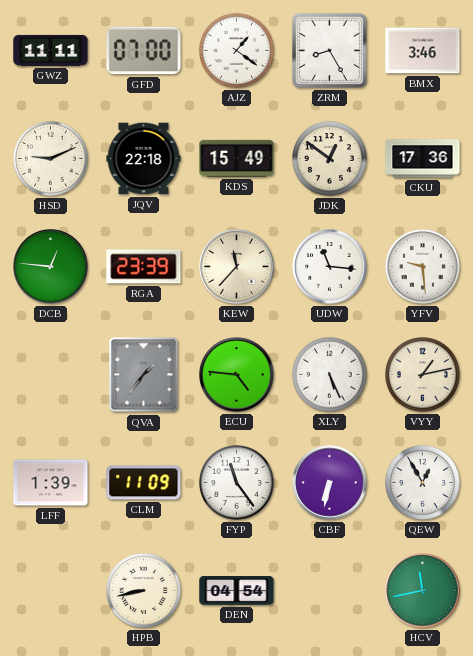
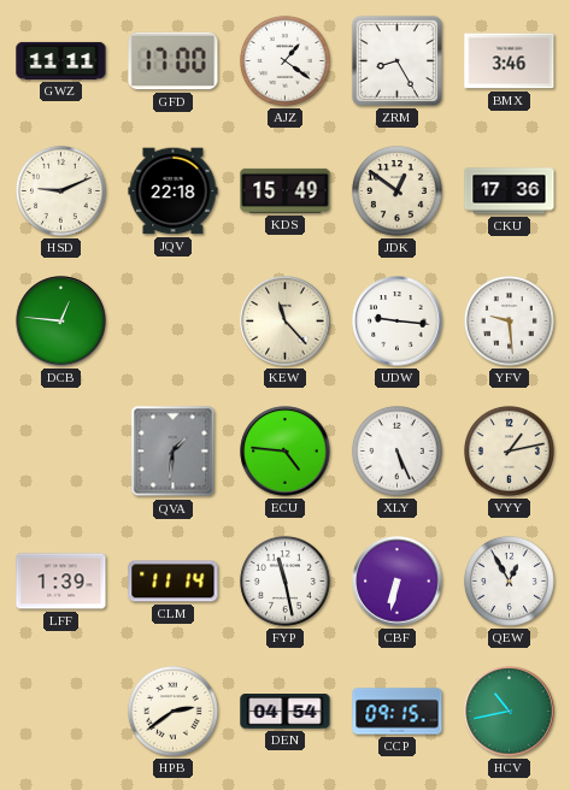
GFD: 07:00 -> 17:00
RGA: 23:39 -> none
KEW: 11:37 -> 11:23
UDW: 11:16 -> 9:16
QVA: 1:36 -> 1:31
CLM: 11:09 -> 11:14
FYP: 11:24 -> 11:28
HPB: 8:43 -> 2:39
CCP: none -> 09:15
HCV: 11:43 -> 10:43
